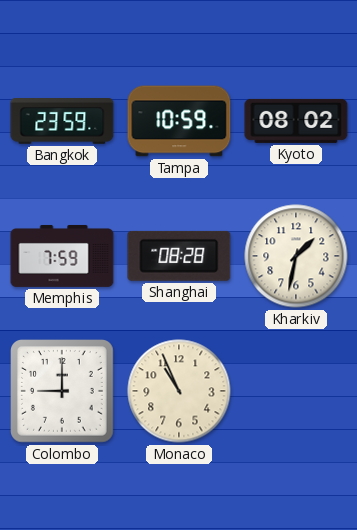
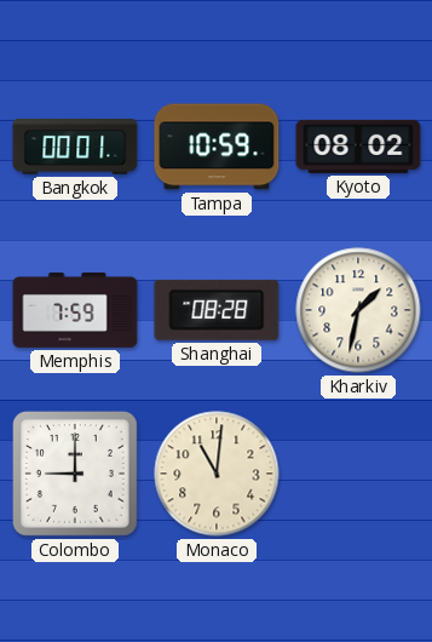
Bangkok: 23:59 -> 00:01
Monaco: 10:56 -> 11:01
